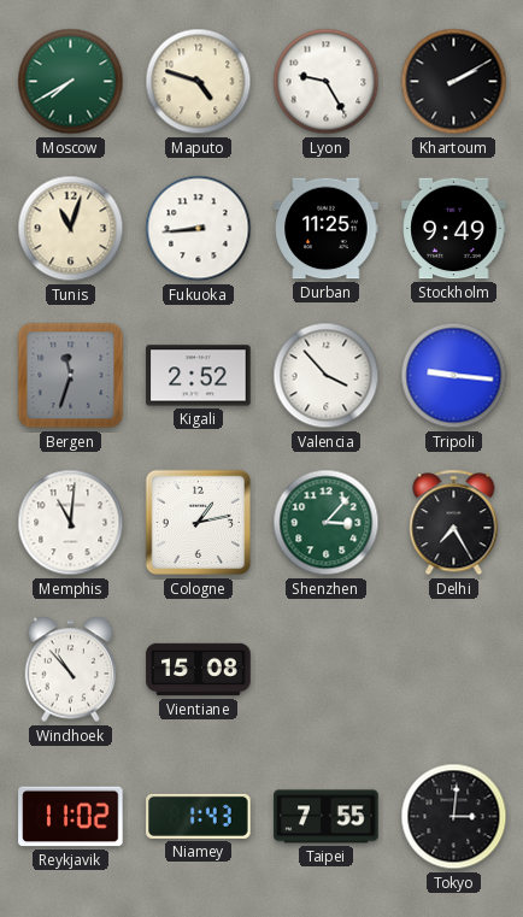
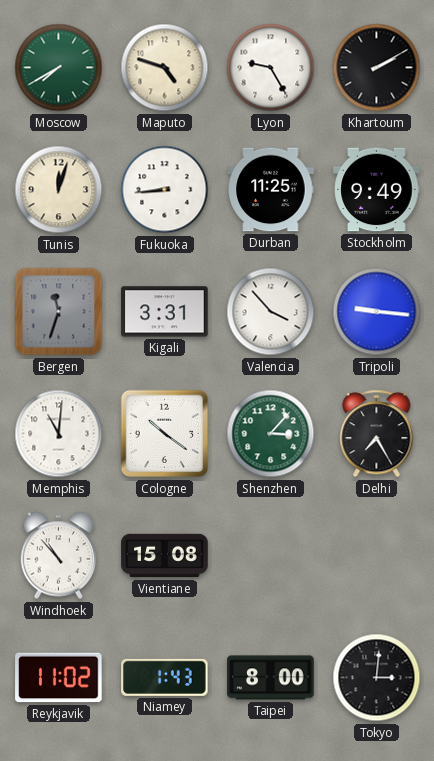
Tunis: 11:03 -> 12:03
Kigali: 2:52 -> 3:31
Cologne: 1:13 -> 10:21
Taipei: 7:55 -> 8:00
